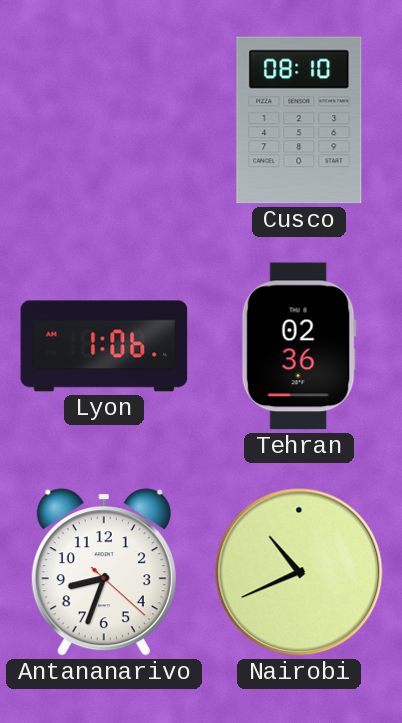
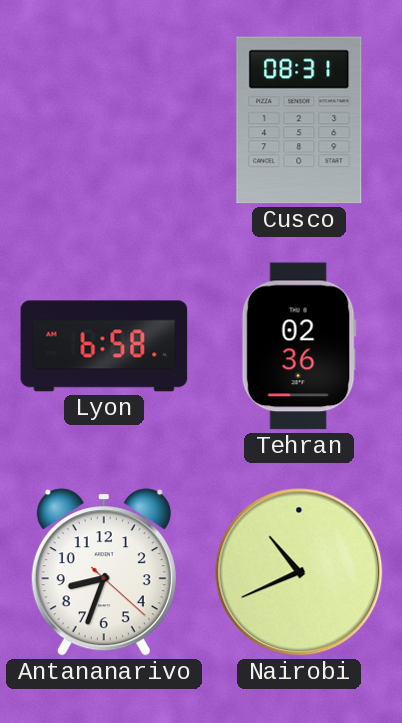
Cusco: 08:10 -> 08:31
Lyon: 1:06 -> 6:58
